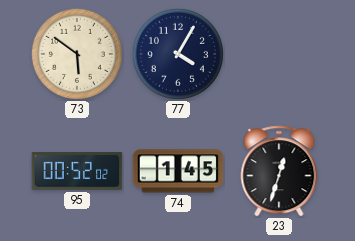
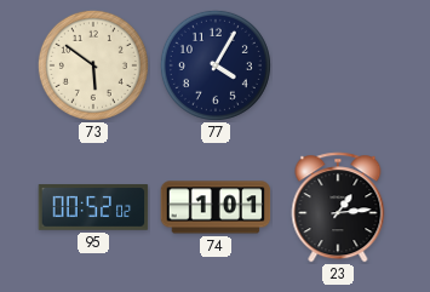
74: 1:45 -> 1:01
23: 12:33 -> 1:14
